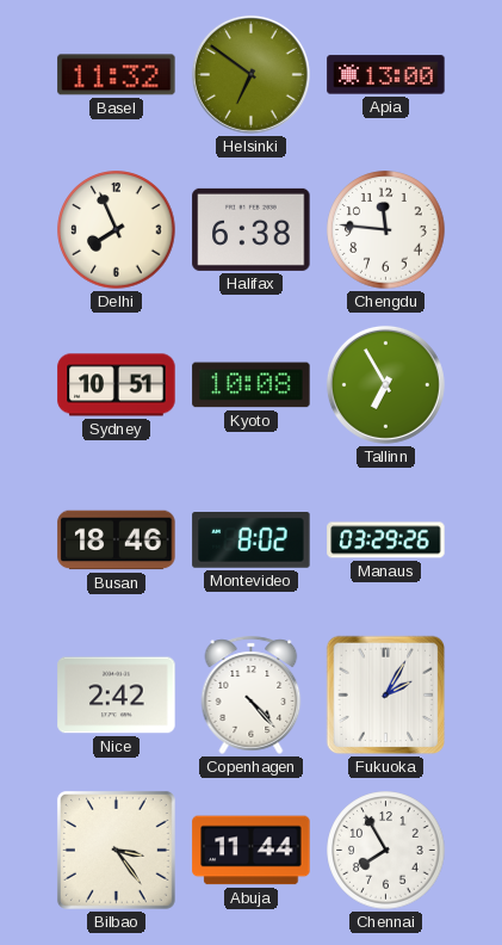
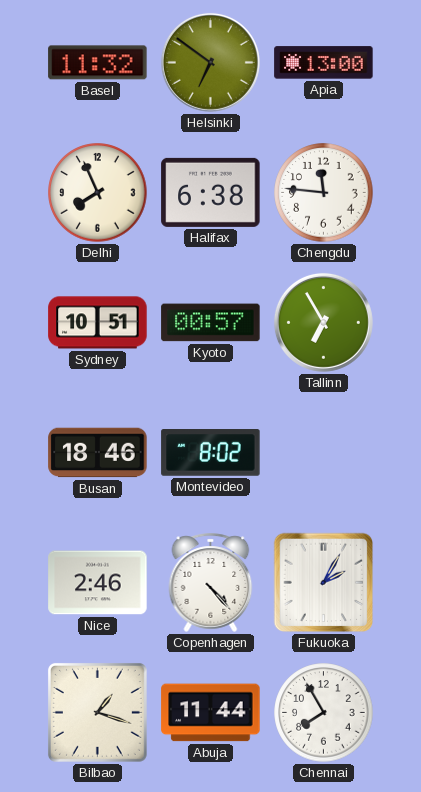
Kyoto: 10:08 -> 00:57
Manaus: 03:29 -> none
Nice: 2:42 -> 2:46
Bilbao: 3:24 -> 1:18
